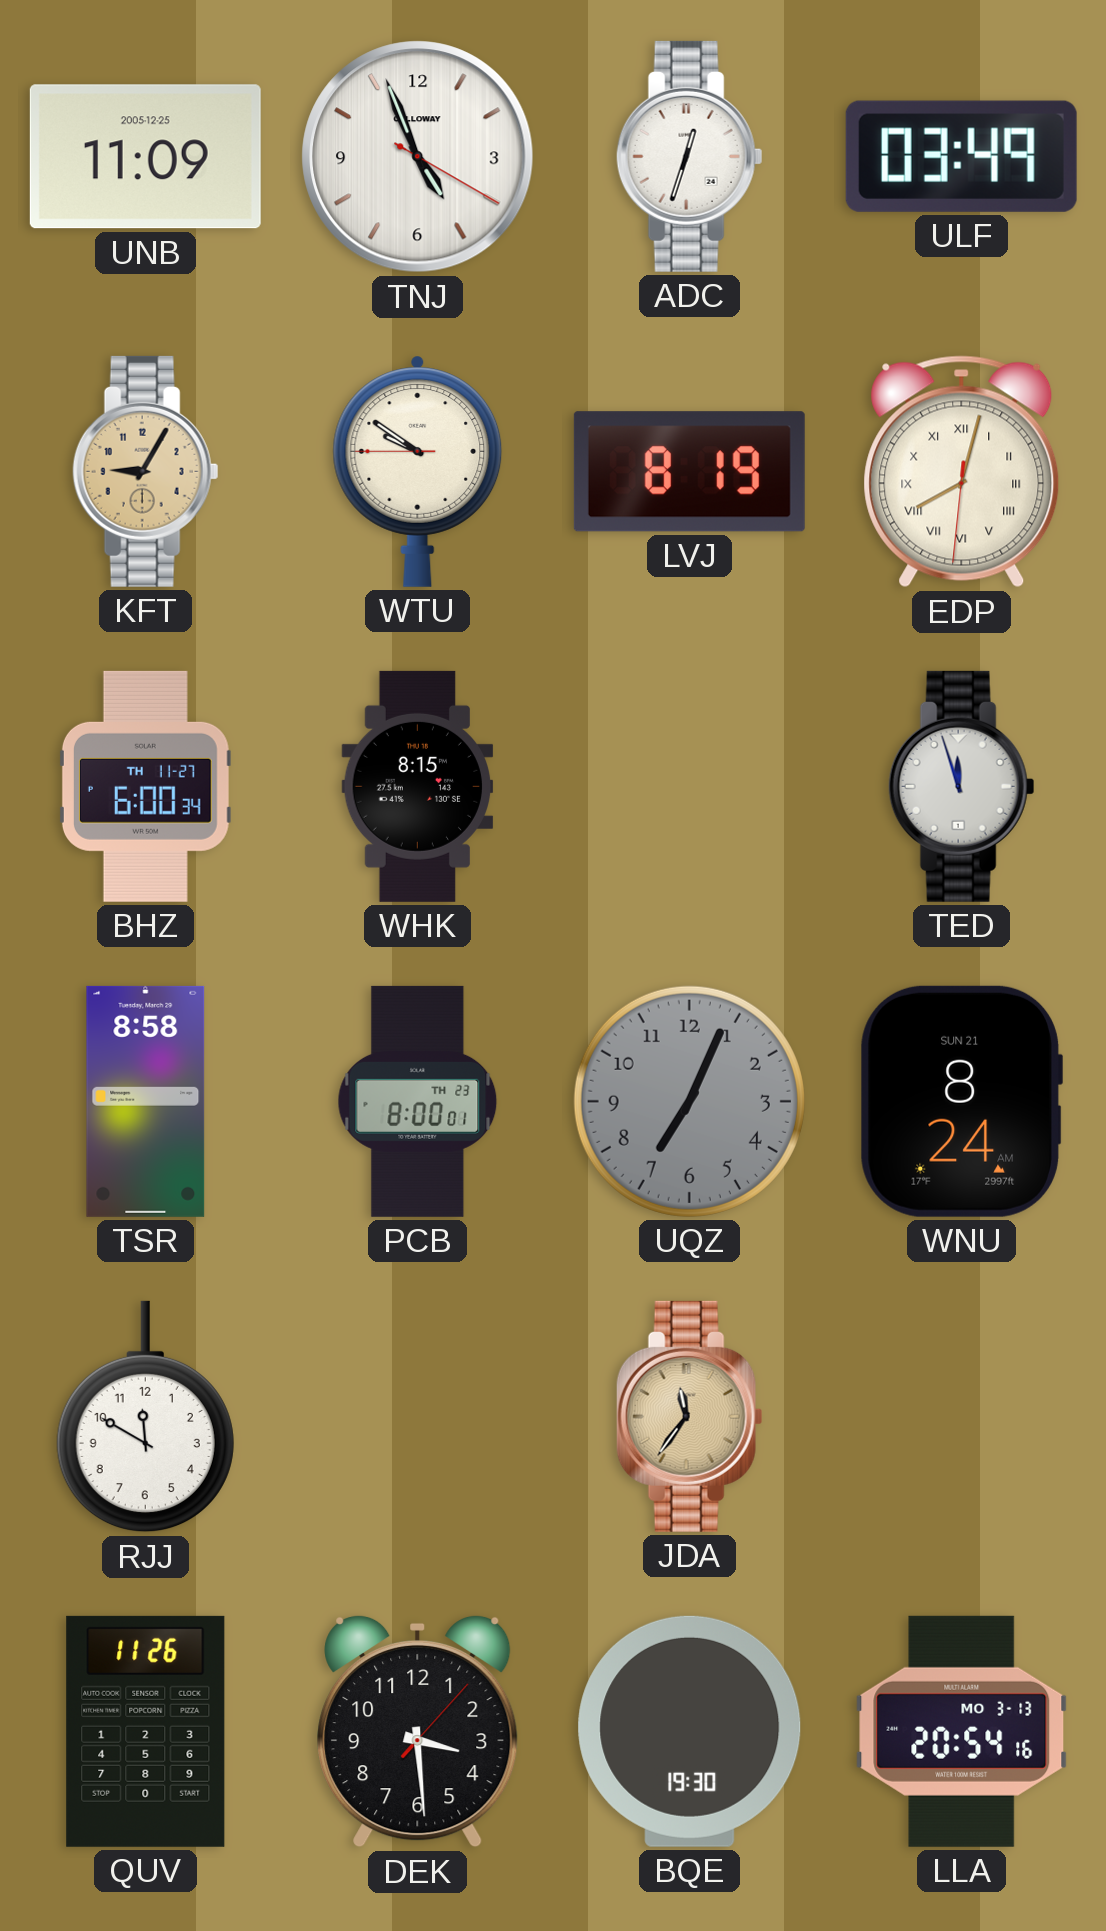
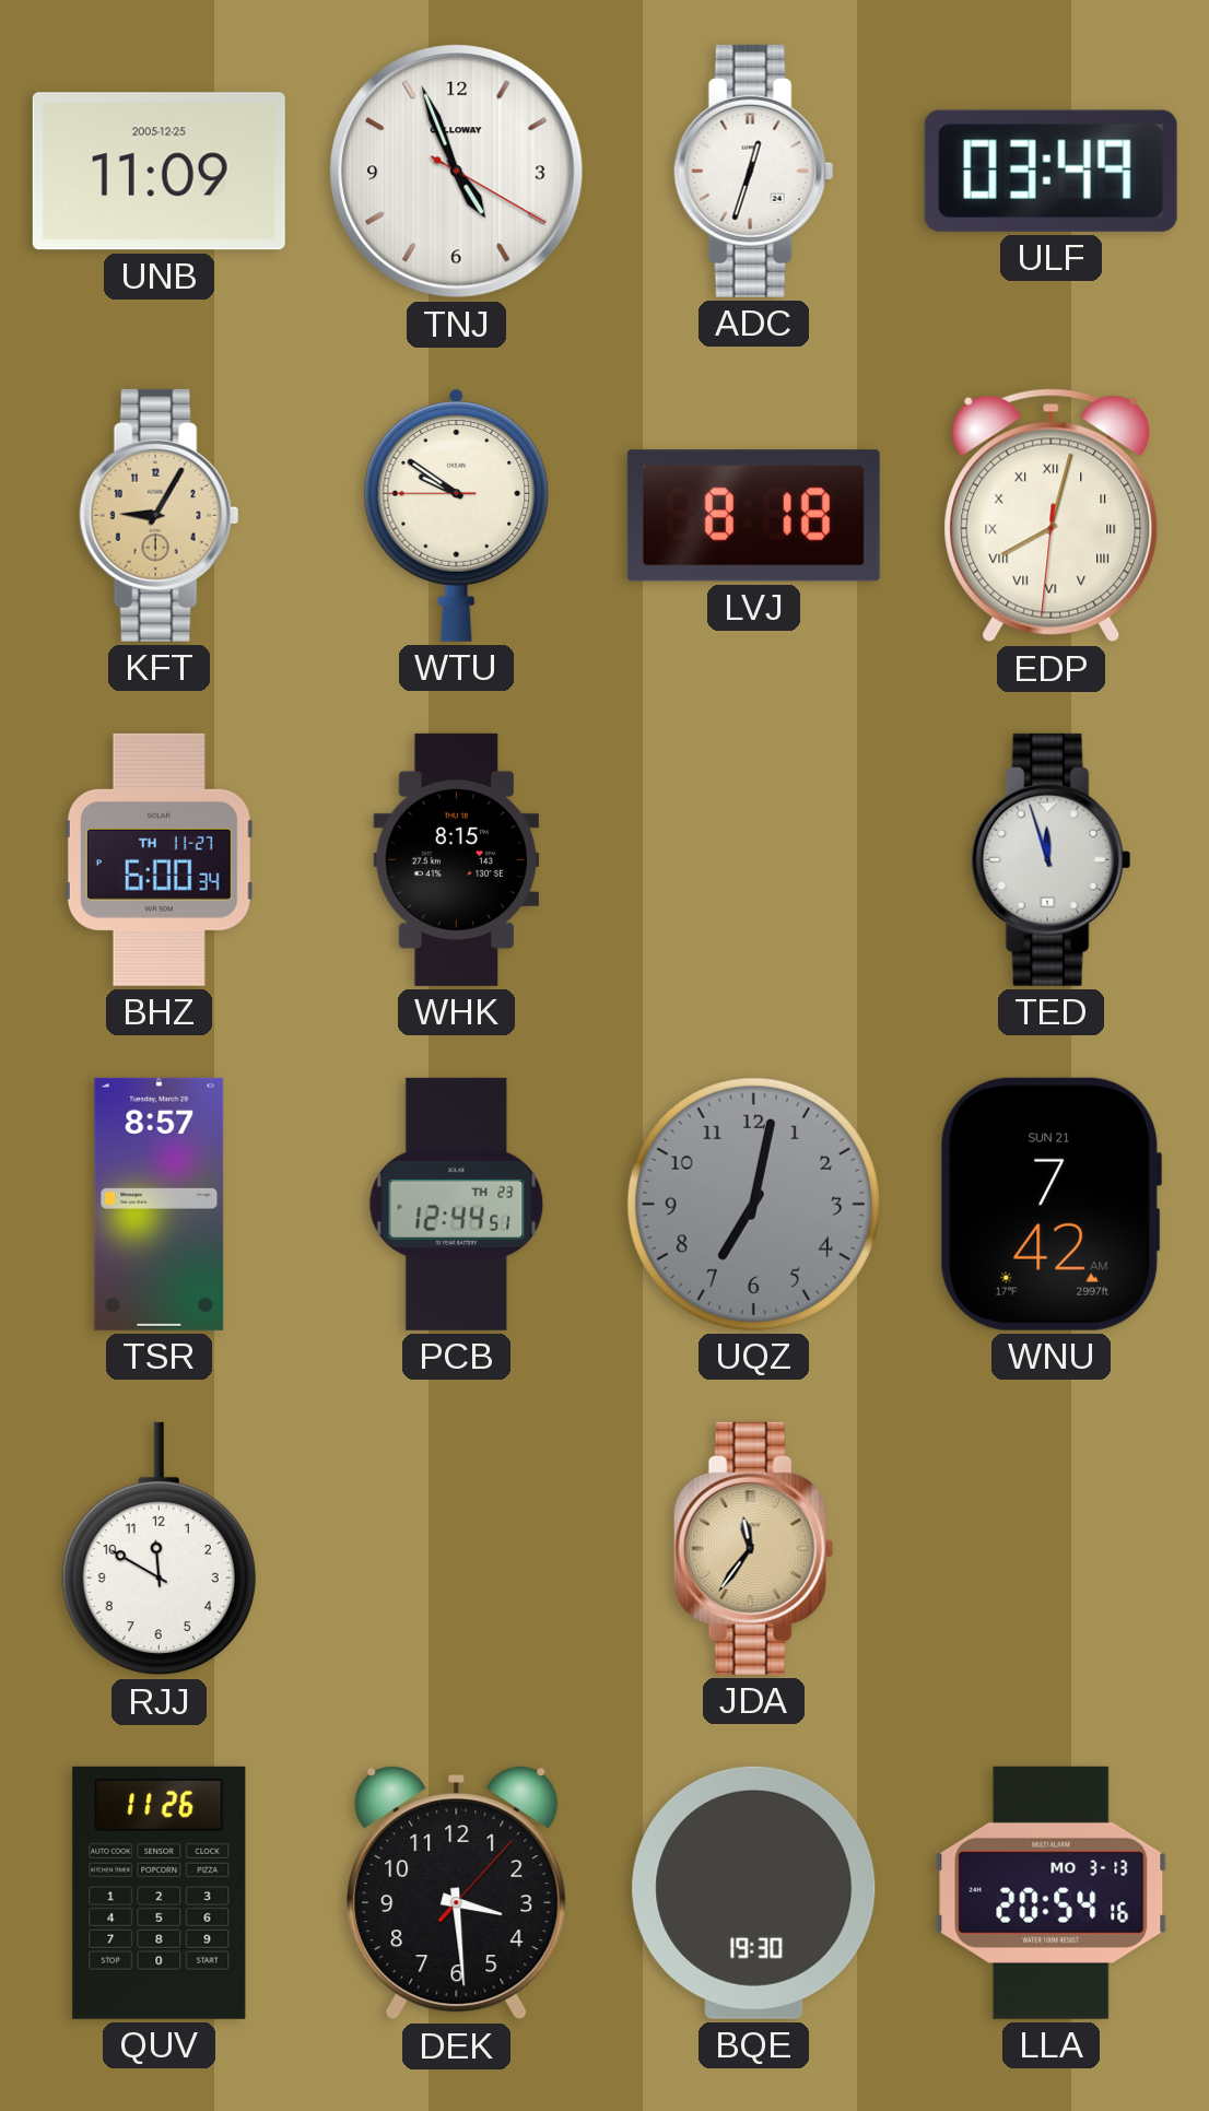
LVJ: 8:19 -> 8:18
TSR: 8:58 -> 8:57
PCB: 8:00 -> 12:44
UQZ: 7:04 -> 7:02
WNU: 8:24 -> 7:42
